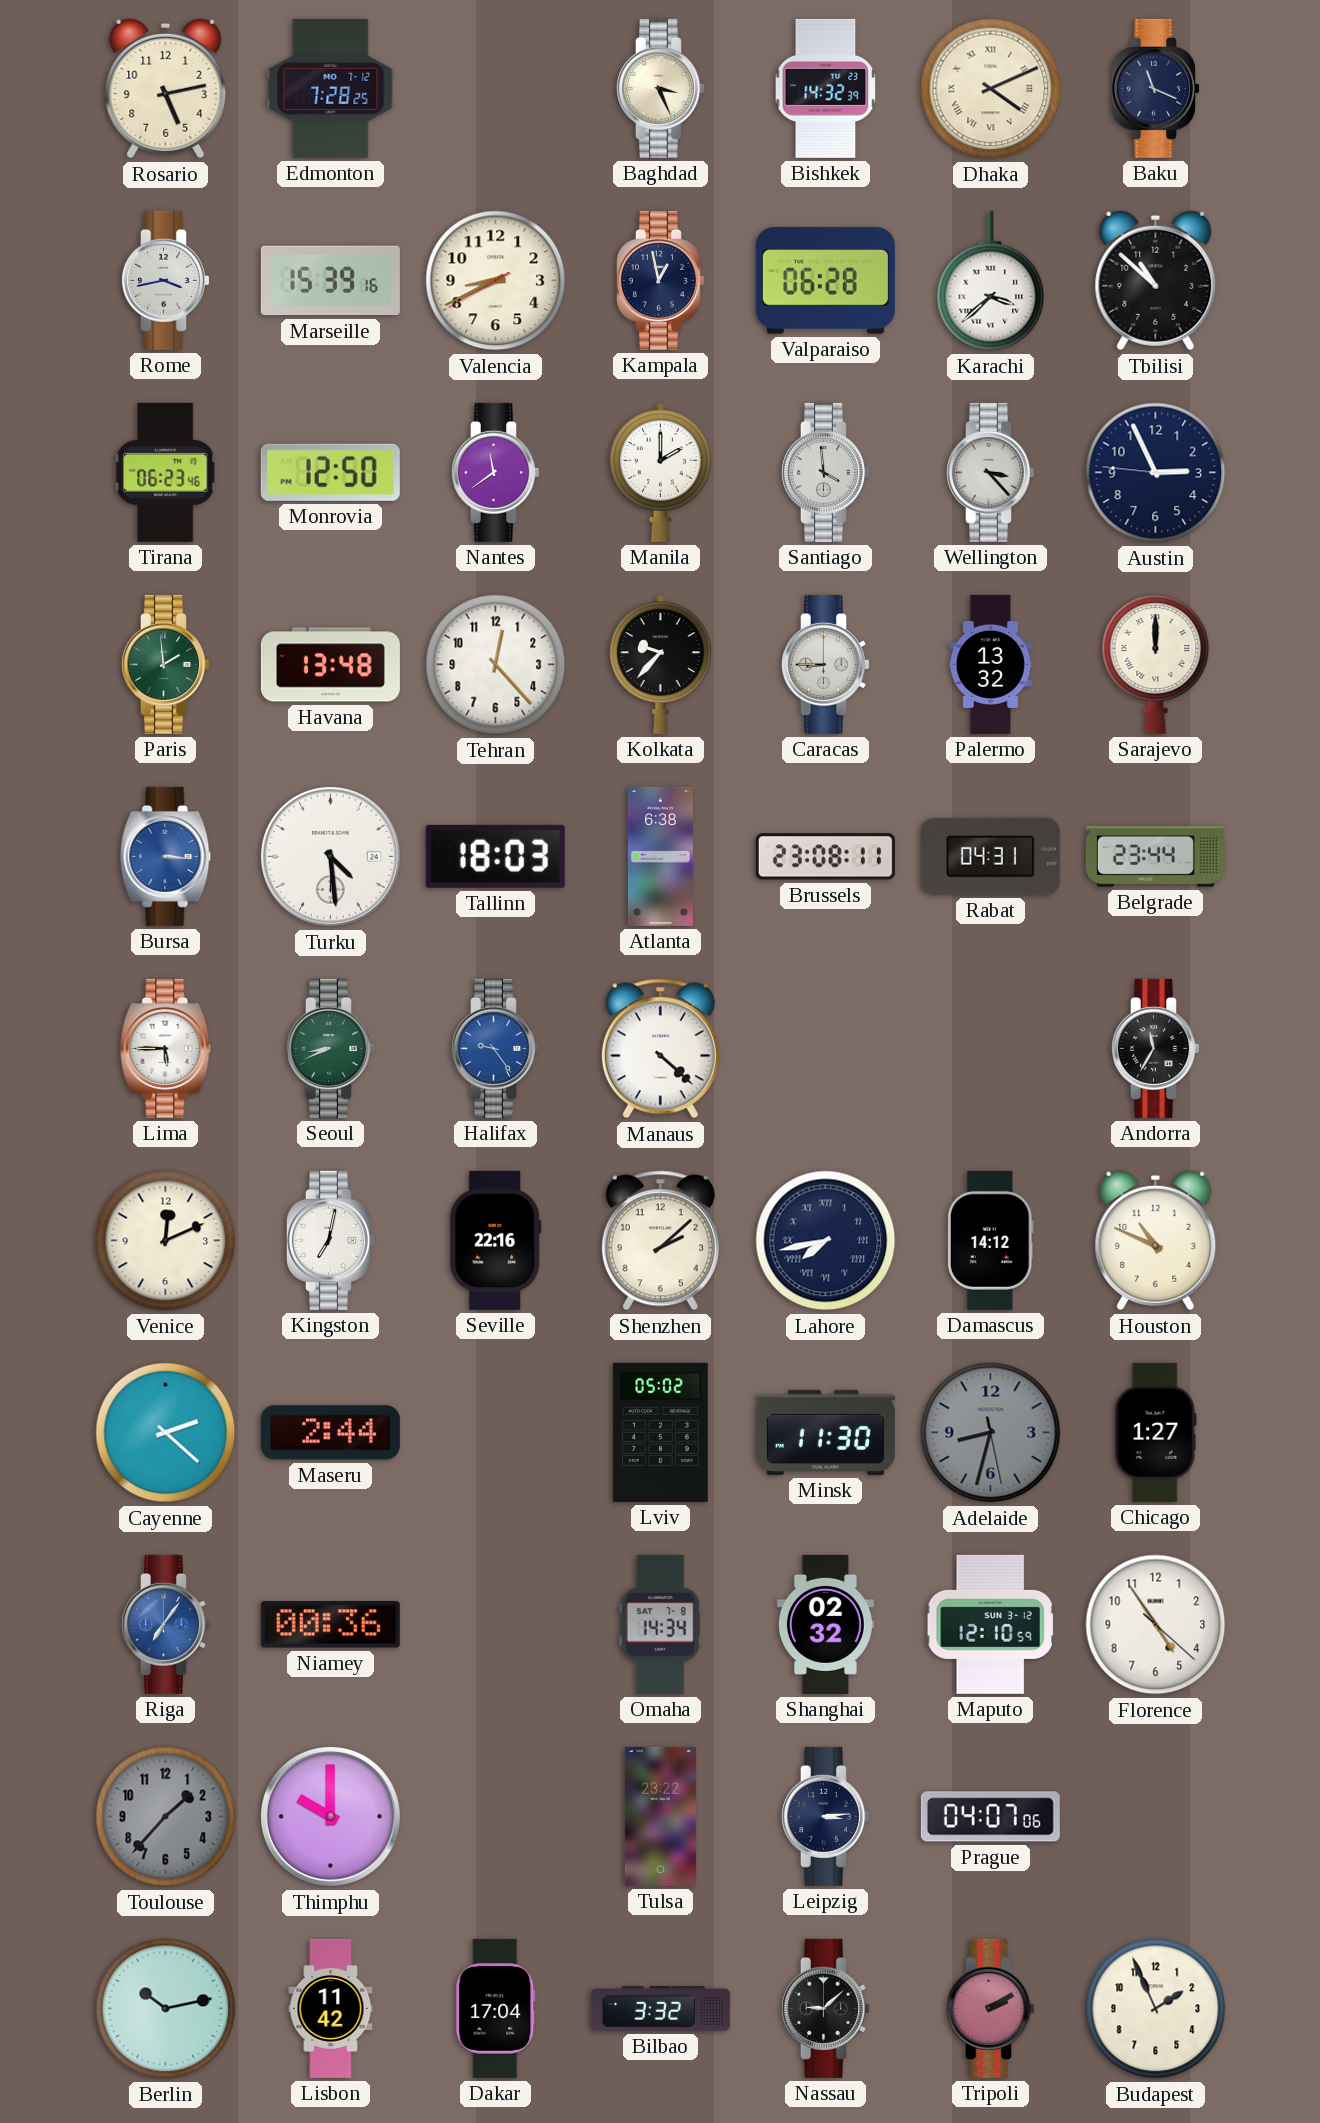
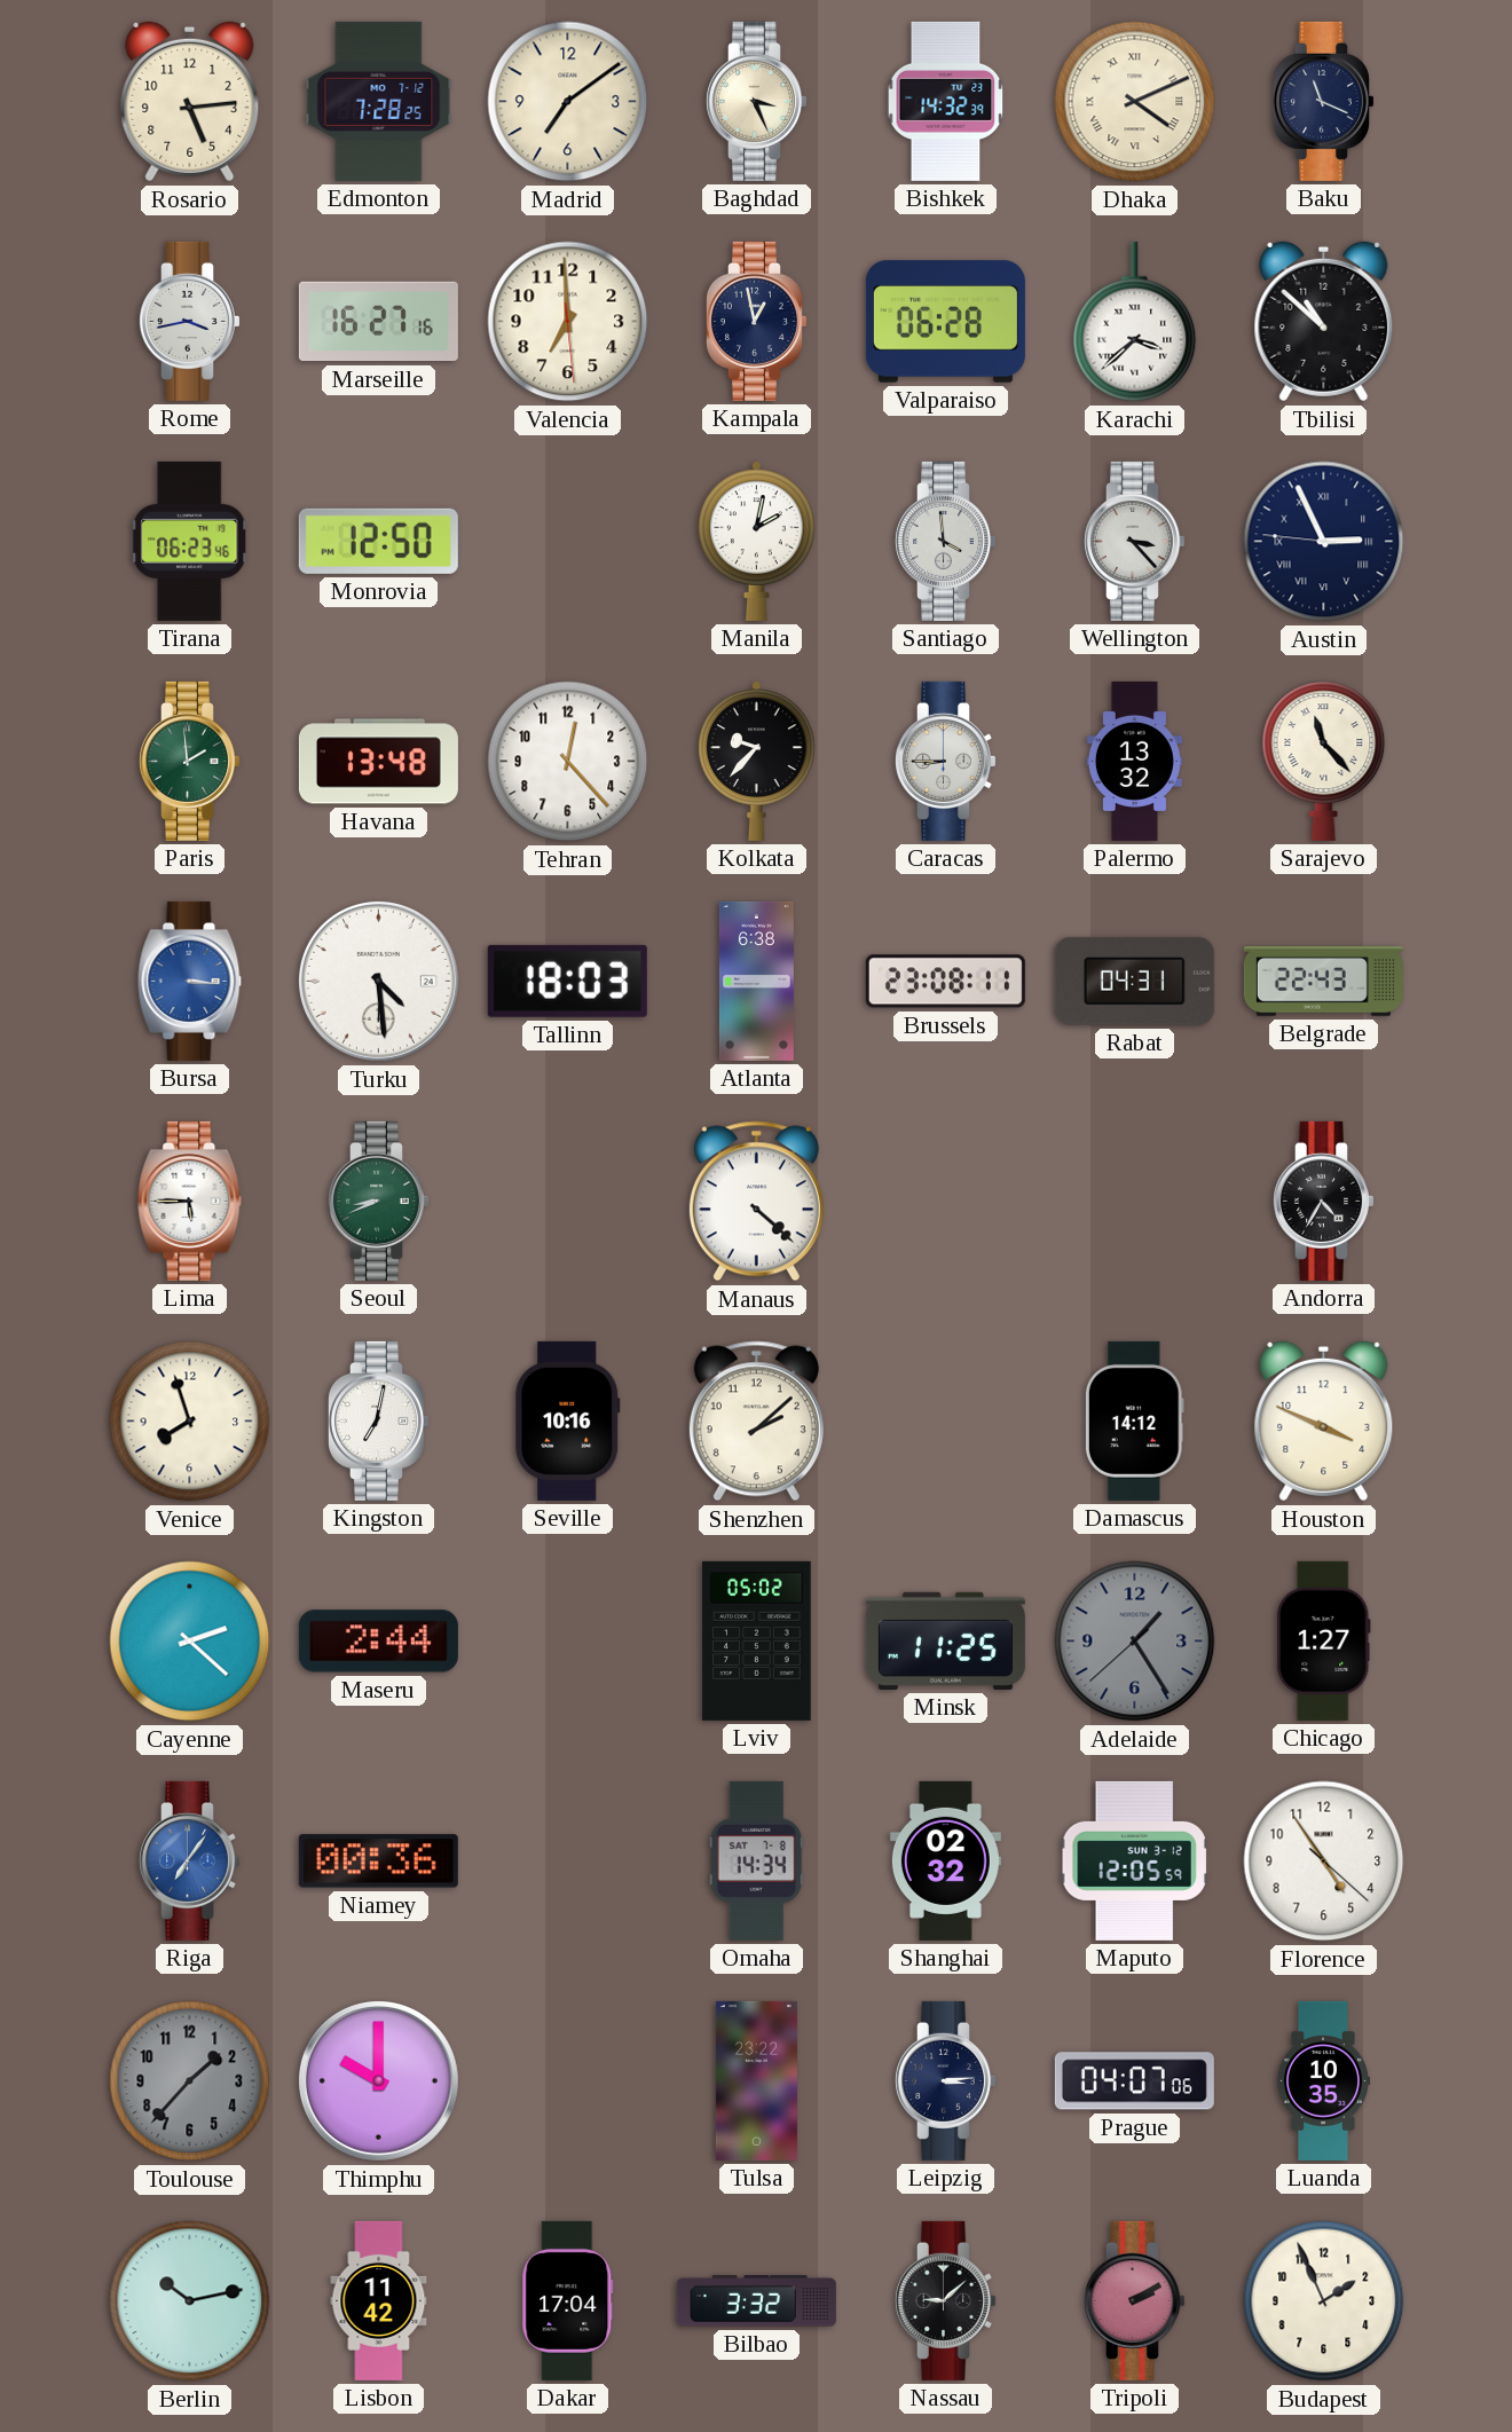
Rosario: 5:13 -> 5:14
Madrid: none -> 7:09
Marseille: 15:39 -> 16:27
Valencia: 8:40 -> 6:59
Nantes: 11:39 -> none
Manila: 2:00 -> 2:02
Austin numerals: Arabic -> Roman
Sarajevo: 12:00 -> 11:23
Belgrade: 23:44 -> 22:43
Halifax: 9:24 -> none
Andorra: 11:35 -> 4:35
Venice: 12:11 -> 7:57
Seville: 22:16 -> 10:16
Lahore: 7:43 -> none
Houston: 10:49 -> 3:49
Minsk: 11:30 -> 11:25
Adelaide: 8:32 -> 1:24
Maputo: 12:10 -> 12:05
Luanda: none -> 10:35
